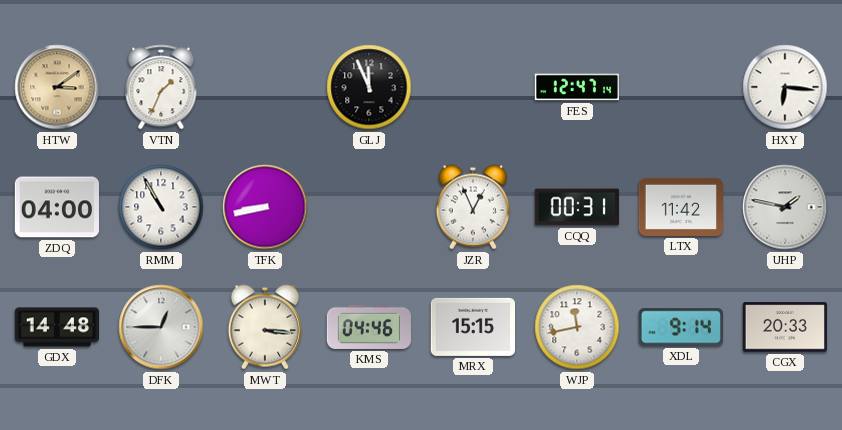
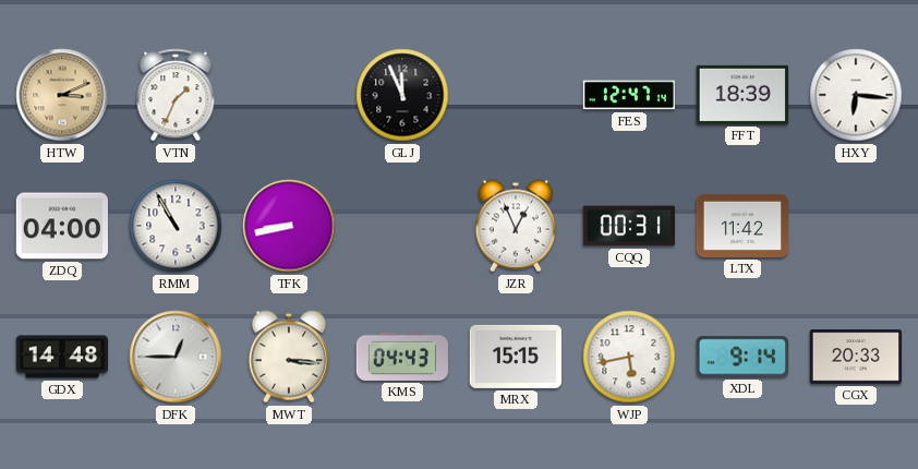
HTW: 3:09 -> 3:11
FFT: none -> 18:39
UHP: 1:47 -> none
KMS: 04:46 -> 04:43
WJP: 11:43 -> 5:43
